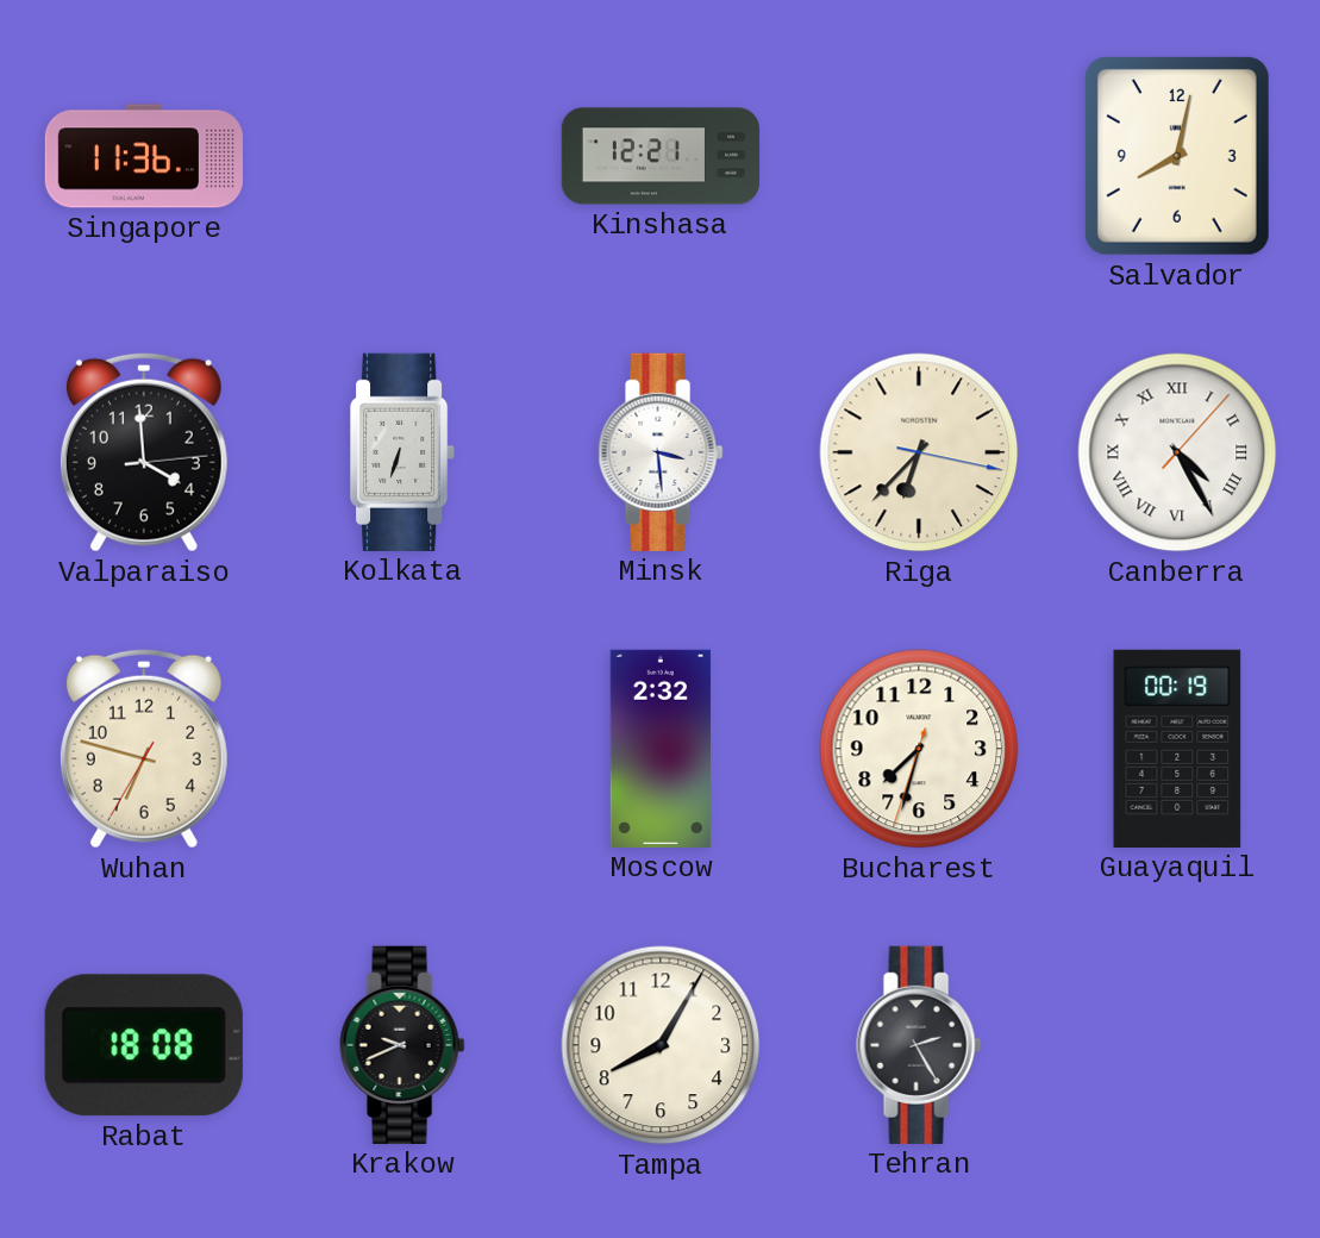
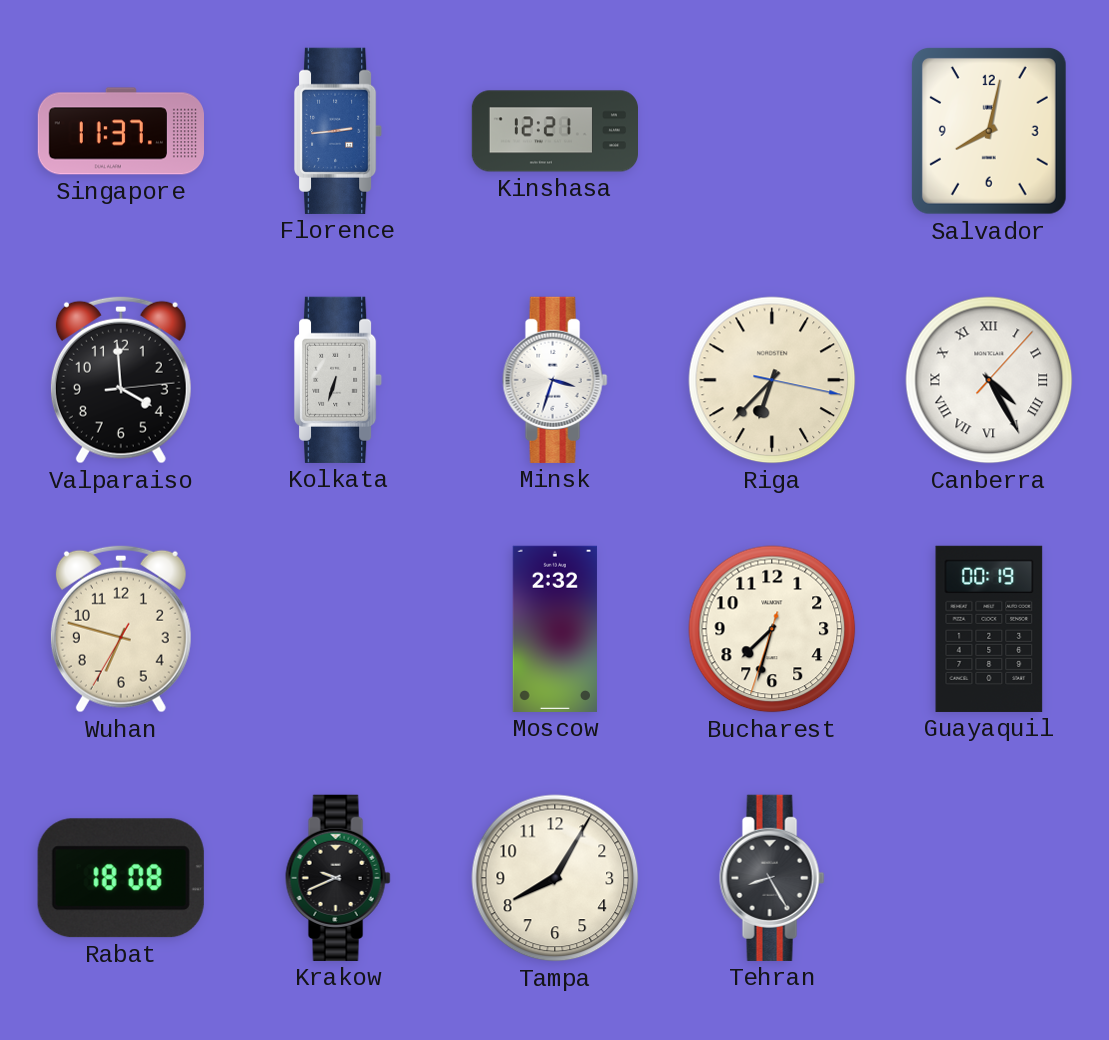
Singapore: 11:36 -> 11:37
Florence: none -> 2:44
Minsk: 3:29 -> 3:33
Tehran: 2:25 -> 8:25
